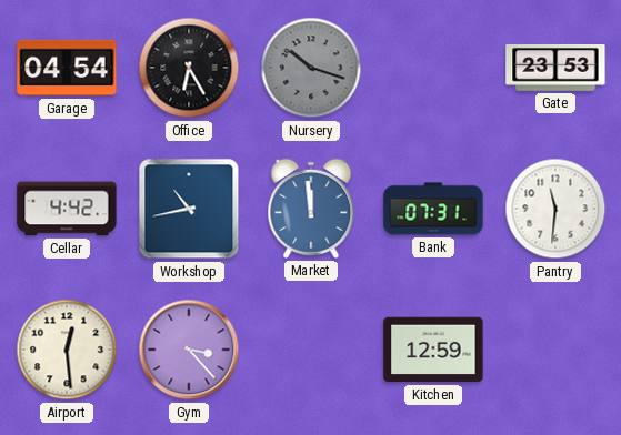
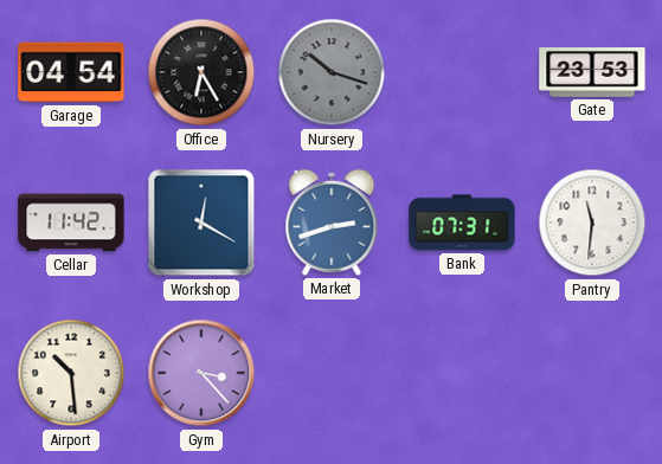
Cellar: 4:42 -> 11:42
Workshop: 10:43 -> 12:20
Market: 11:59 -> 2:42
Airport: 12:29 -> 10:29
Kitchen: 12:59 -> none
